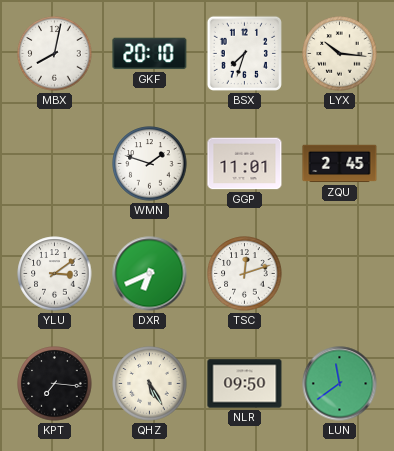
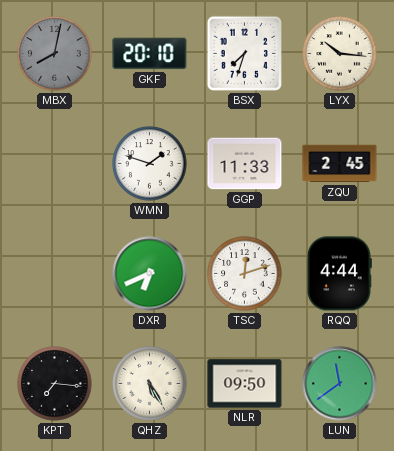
MBX dial: white -> grey
GGP: 11:01 -> 11:33
YLU: 3:09 -> none
RQQ: none -> 4:44
